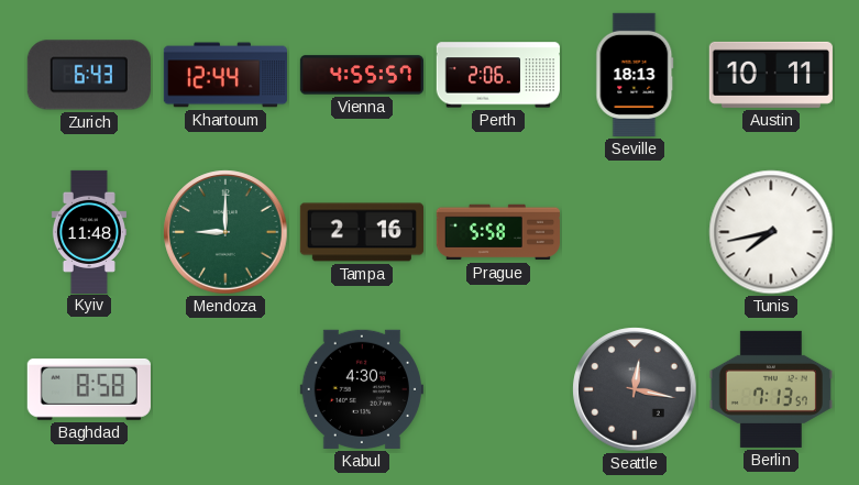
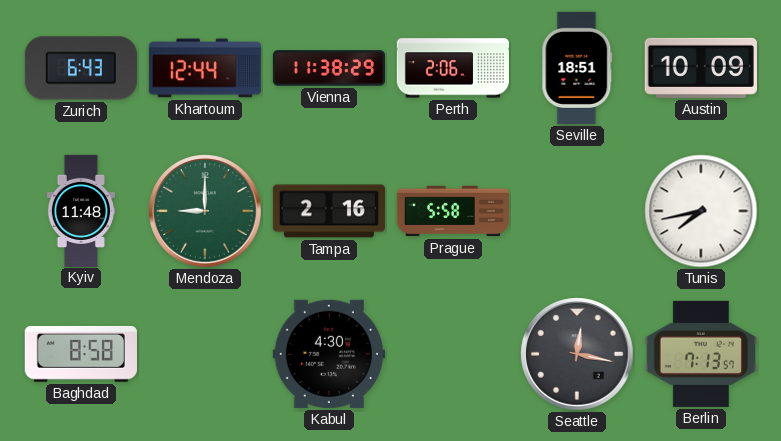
Vienna: 4:55 -> 11:38
Seville: 18:13 -> 18:51
Austin: 10:11 -> 10:09
